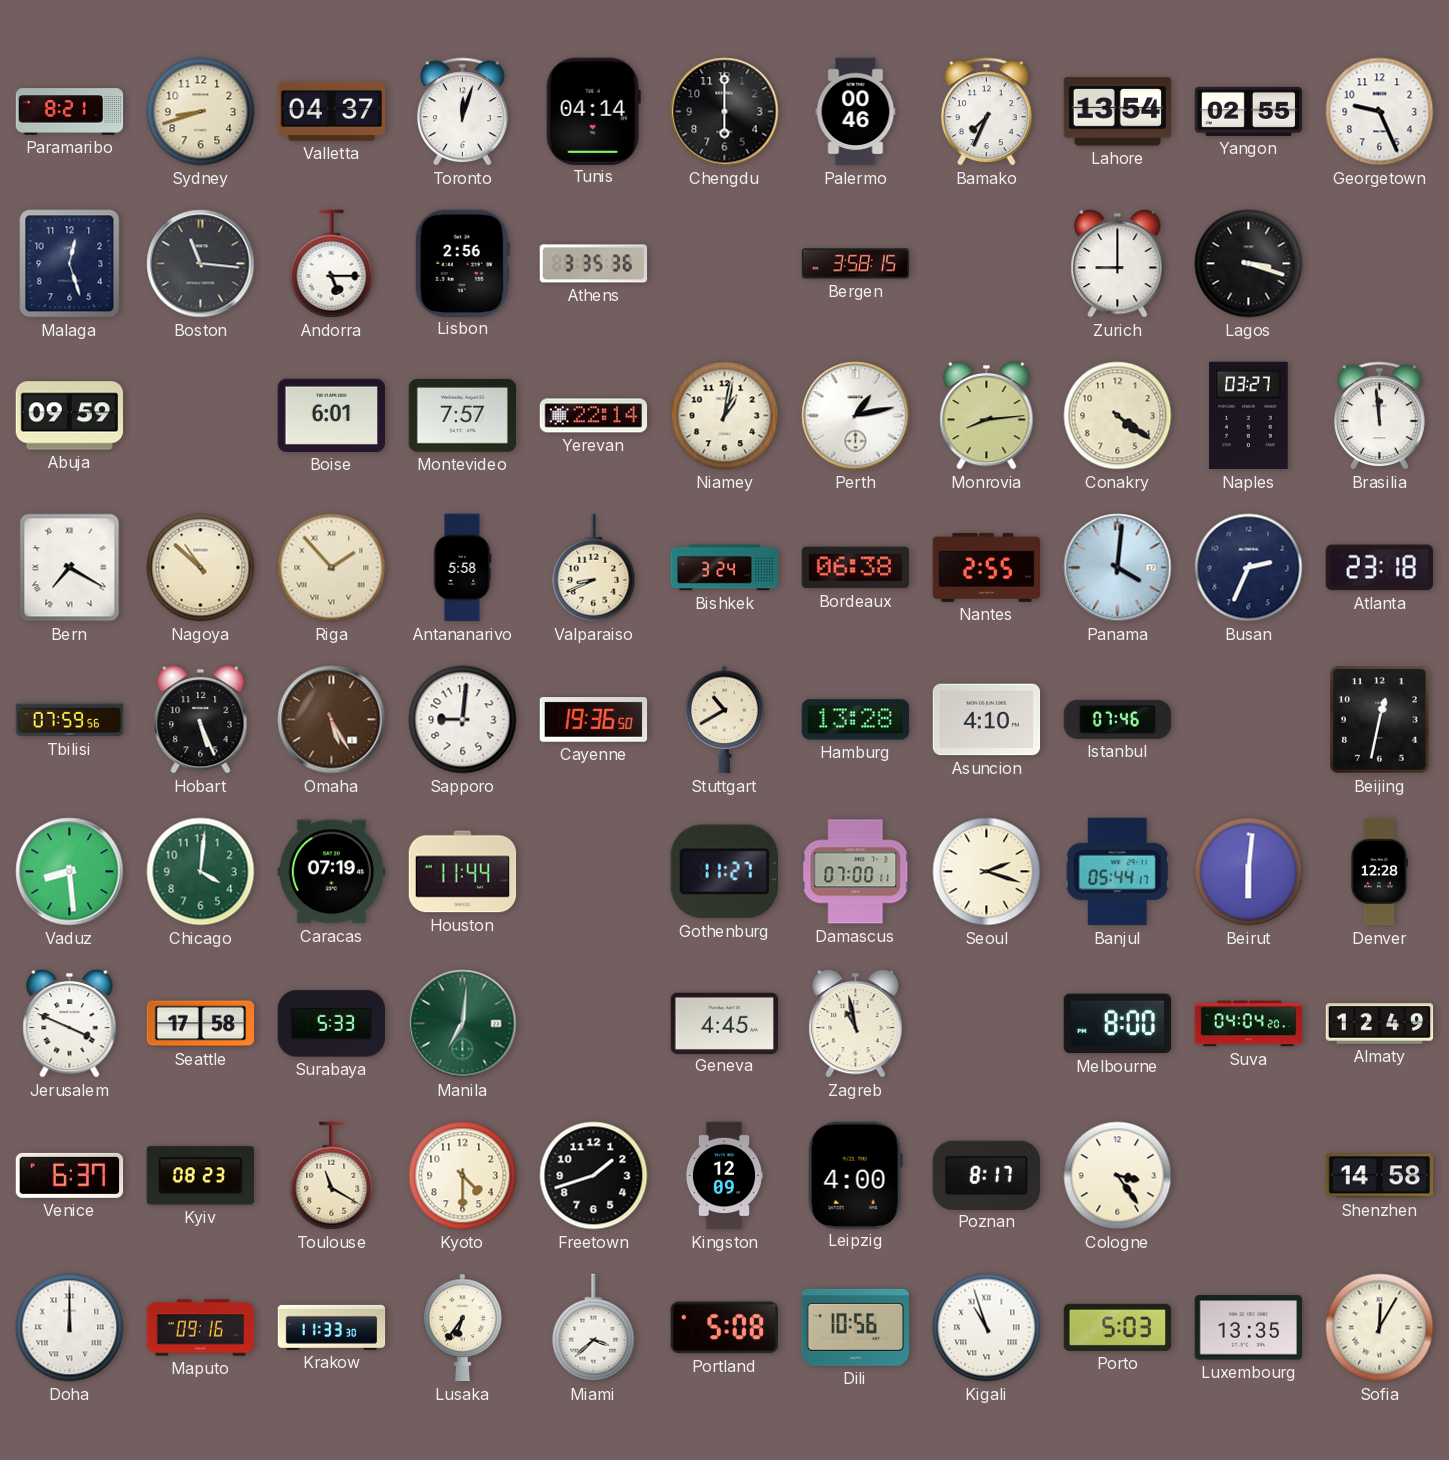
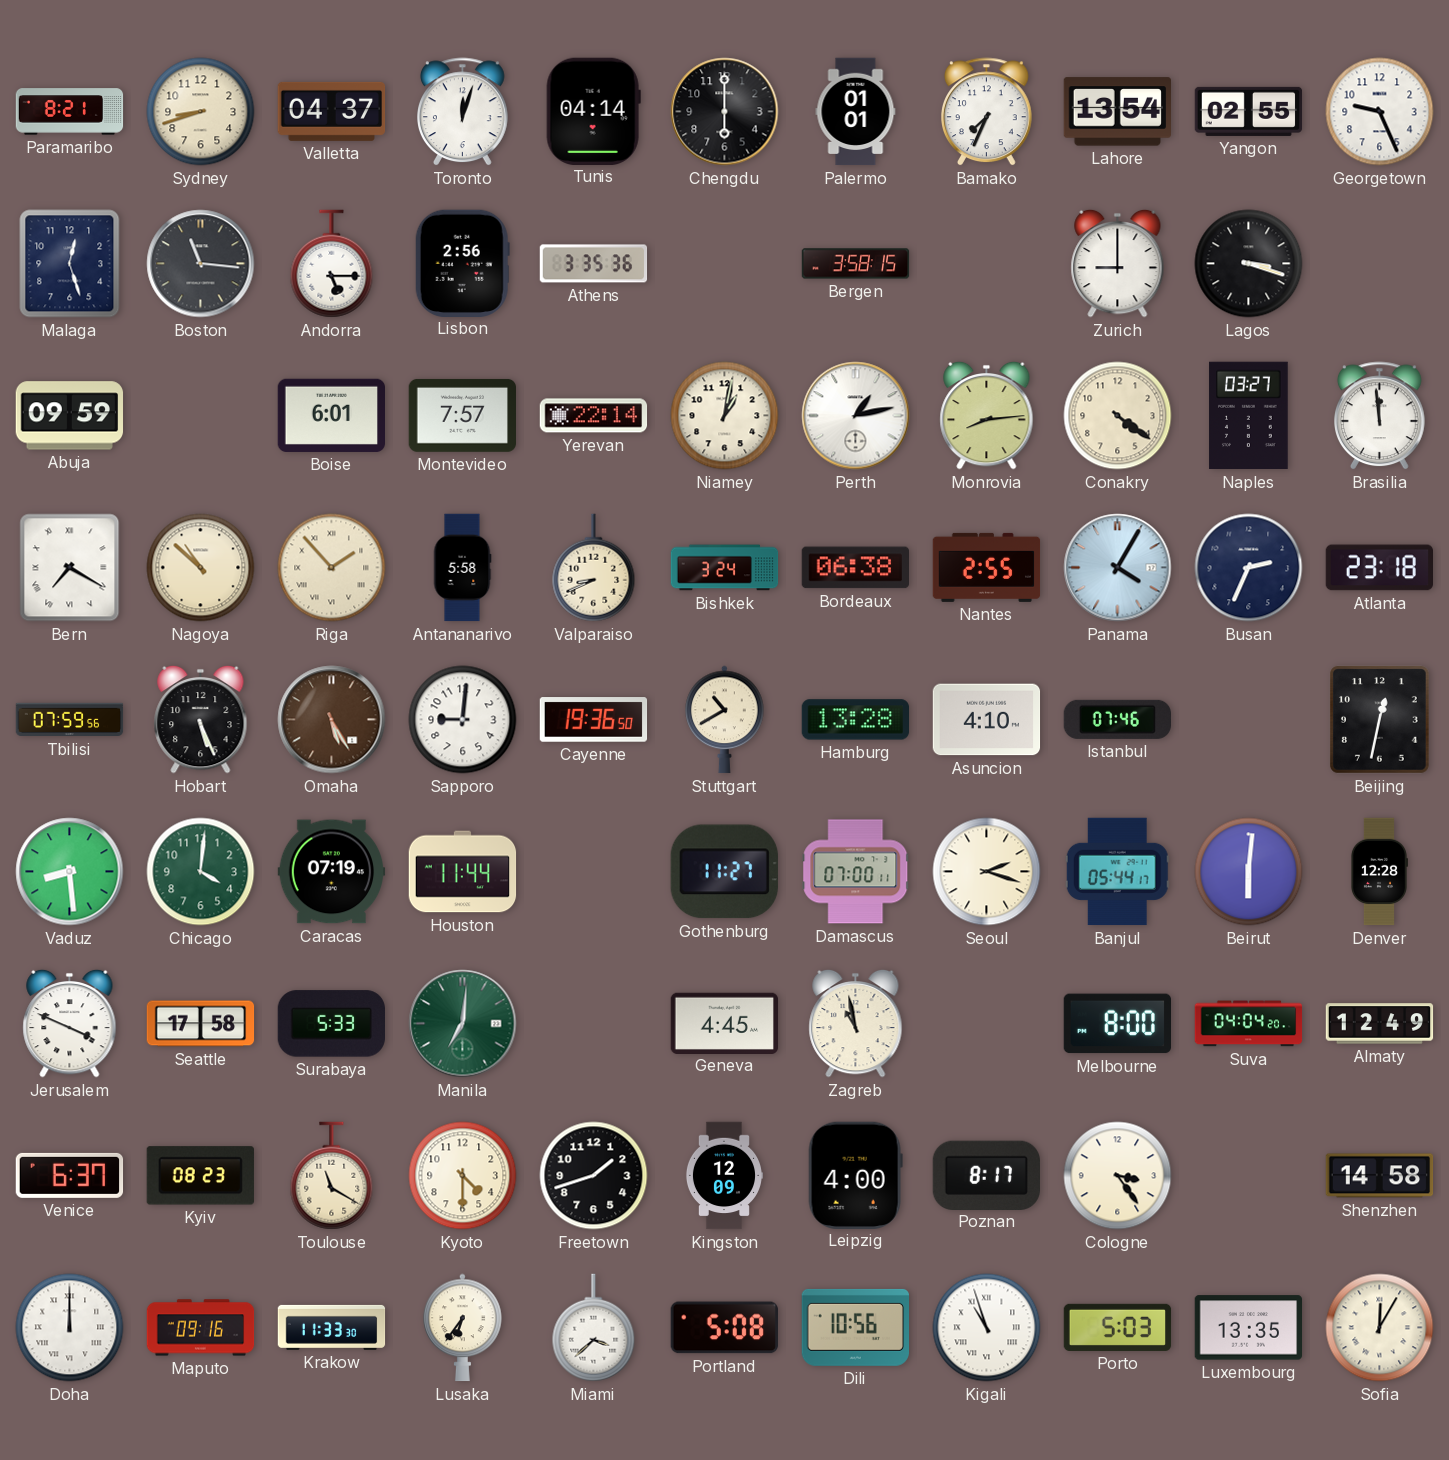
Palermo: 00:46 -> 01:01
Panama: 4:01 -> 4:05
